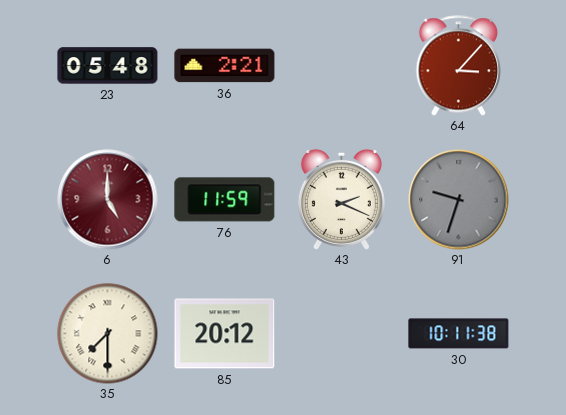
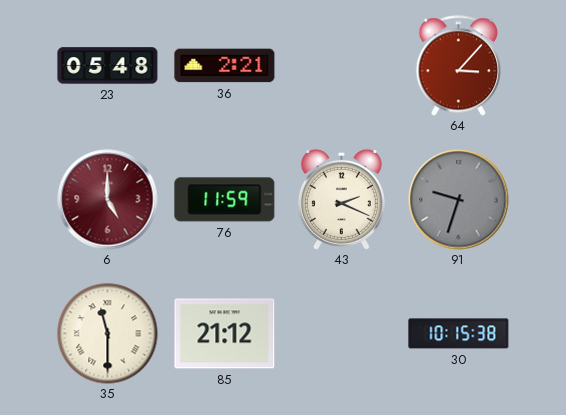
35: 7:30 -> 11:30
85: 20:12 -> 21:12
30: 10:11 -> 10:15
